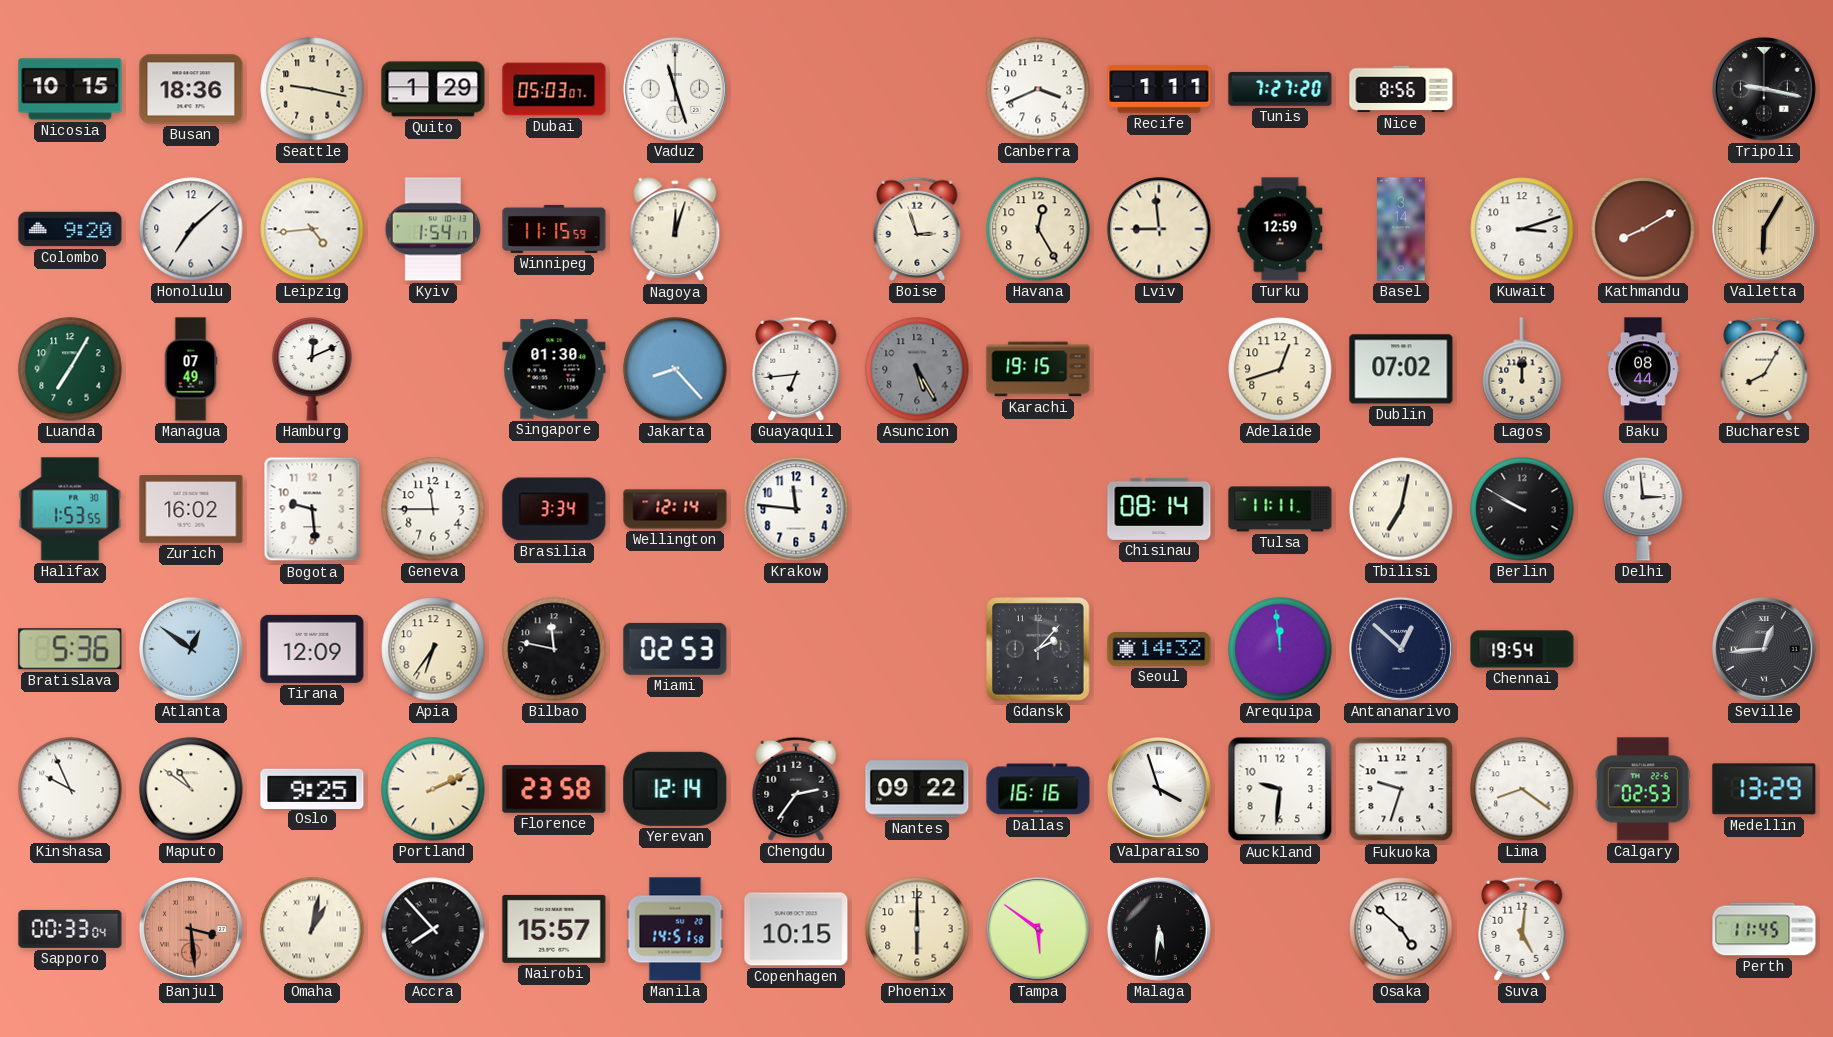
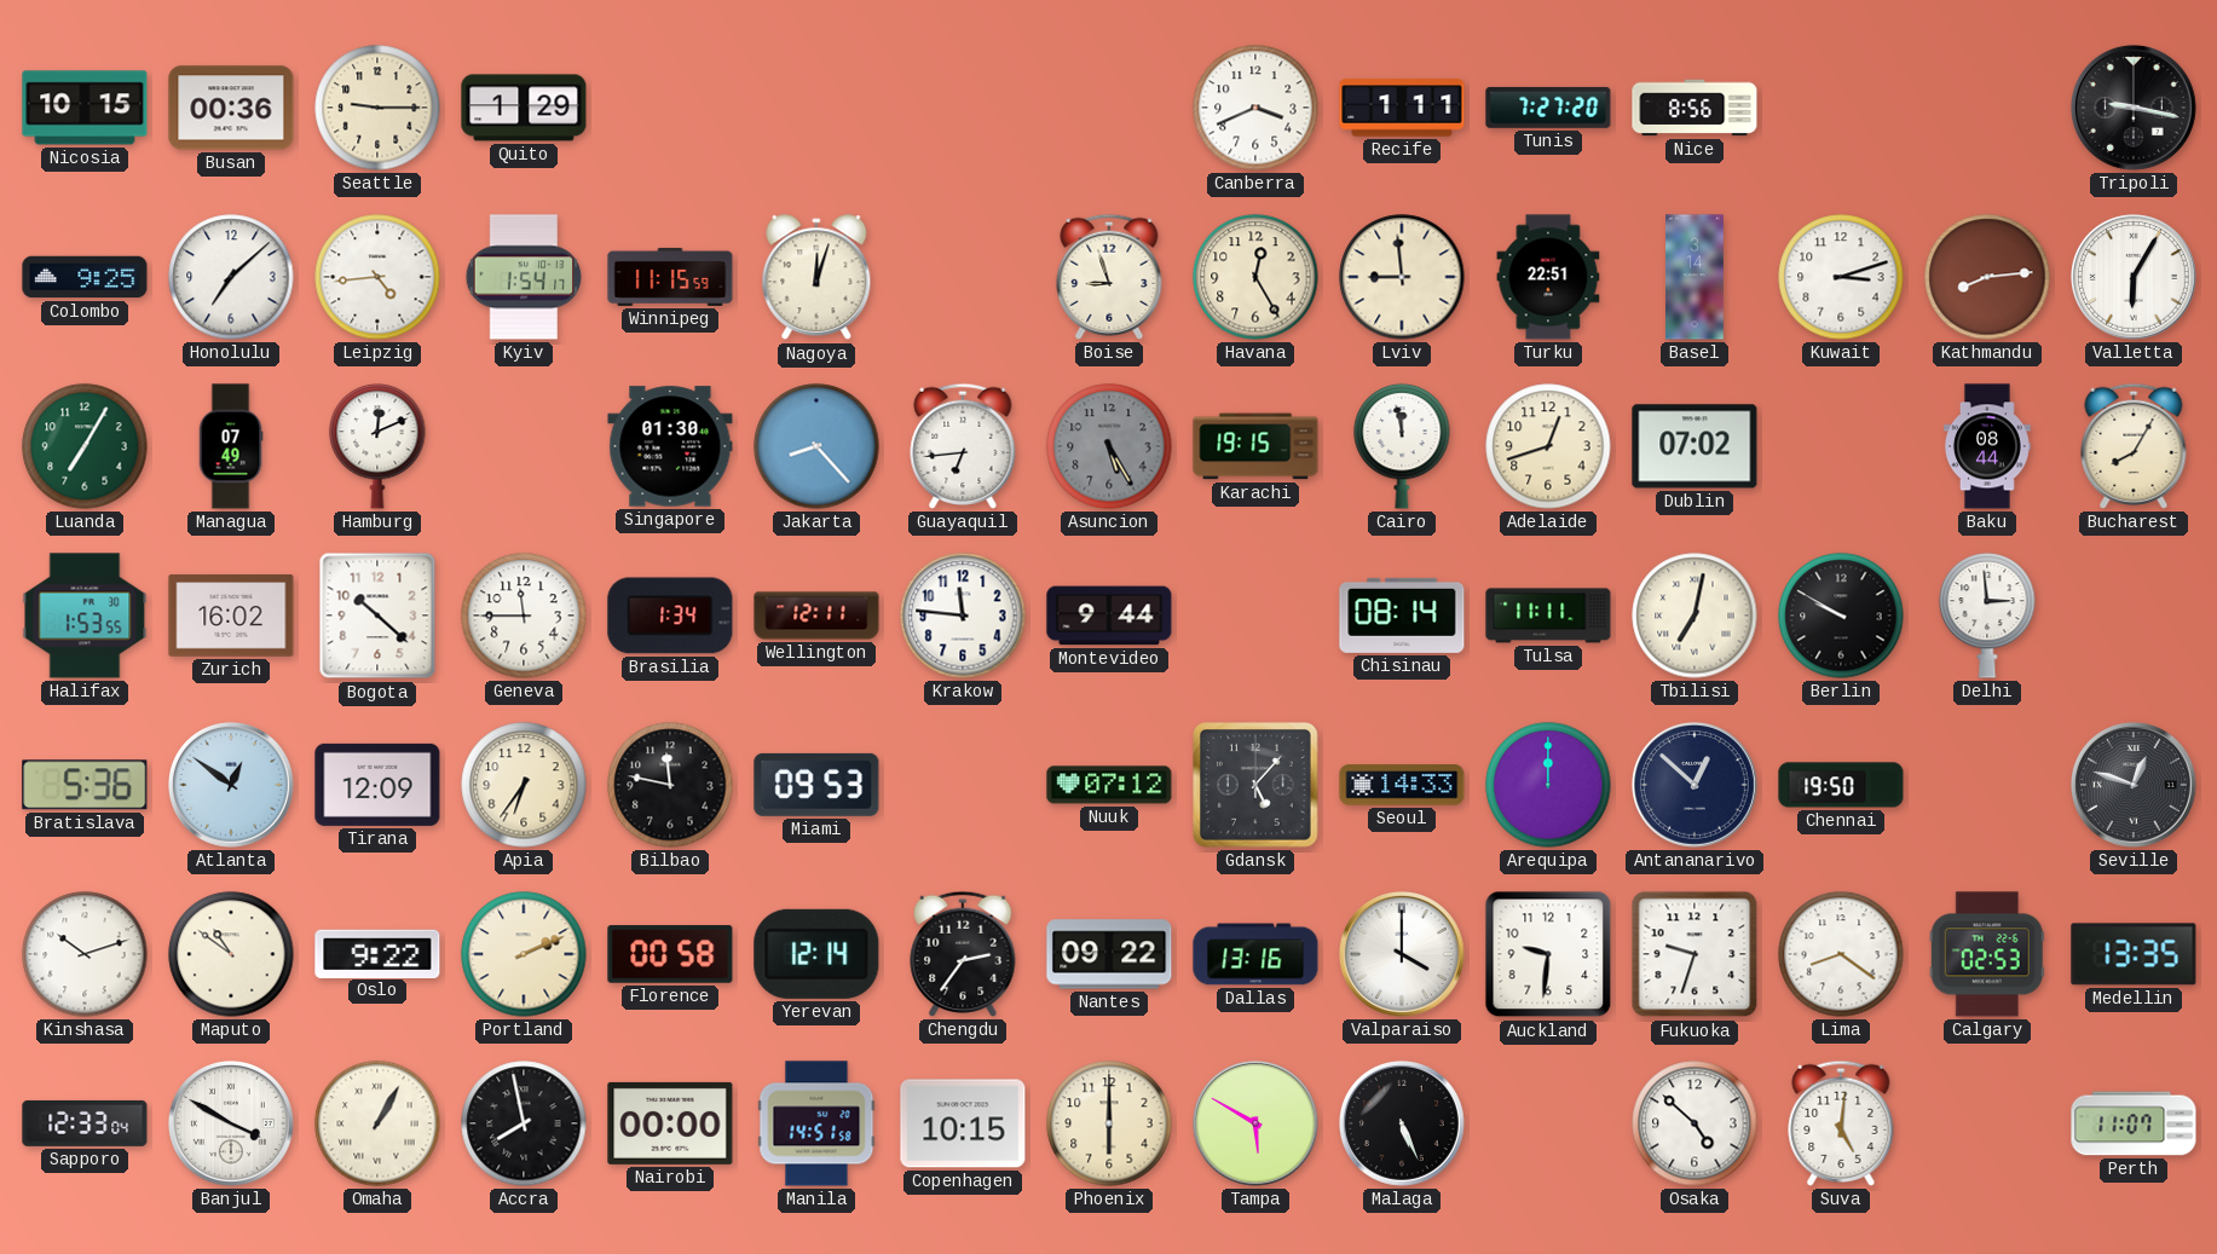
Busan: 18:36 -> 00:36
Seattle: 9:17 -> 9:15
Dubai: 05:03 -> none
Vaduz: 11:27 -> none
Colombo: 9:20 -> 9:25
Boise: 2:57 -> 8:57
Turku: 12:59 -> 22:51
Kathmandu: 8:10 -> 8:14
Valletta dial: champagne -> white
Cairo: none -> 11:58
Lagos: 12:00 -> none
Bogota: 9:29 -> 10:22
Brasilia: 3:34 -> 1:34
Wellington: 12:14 -> 12:11
Montevideo: none -> 9:44
Miami: 02:53 -> 09:53
Nuuk: none -> 07:12
Gdansk: 2:07 -> 5:07
Seoul: 14:32 -> 14:33
Arequipa: 11:59 -> 12:00
Chennai: 19:54 -> 19:50
Seville: 12:44 -> 12:48
Kinshasa: 9:56 -> 10:12
Oslo: 9:25 -> 9:22
Florence: 23:58 -> 00:58
Dallas: 16:16 -> 13:16
Valparaiso: 3:57 -> 4:00
Medellin: 13:29 -> 13:35
Sapporo: 00:33 -> 12:33
Banjul: 3:29 -> 3:50
Banjul dial: salmon -> white
Omaha: 1:02 -> 1:05
Accra: 7:53 -> 7:58
Nairobi: 15:57 -> 00:00
Tampa: 5:51 -> 5:50
Malaga: 5:31 -> 5:26
Perth: 11:45 -> 11:07
